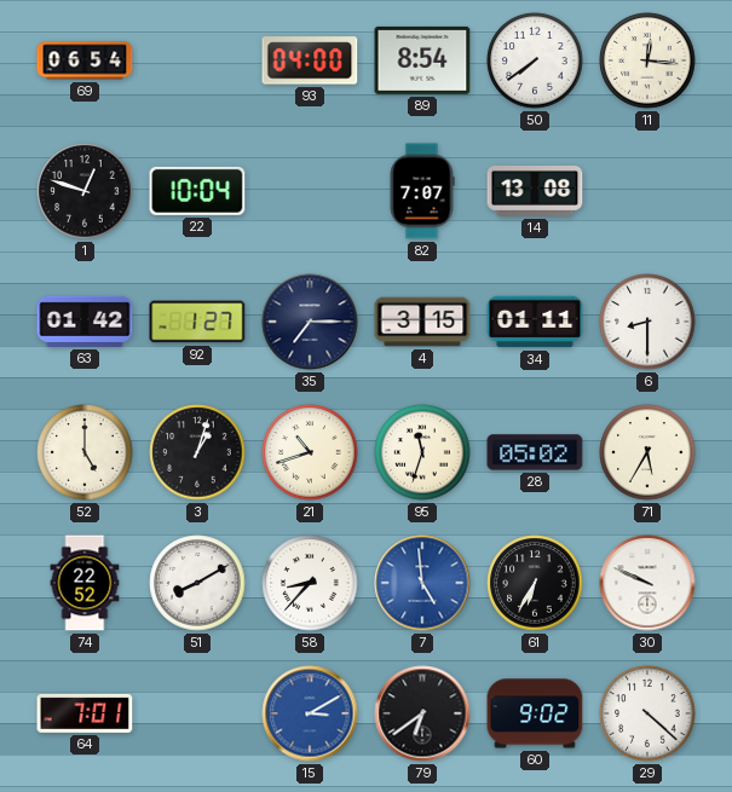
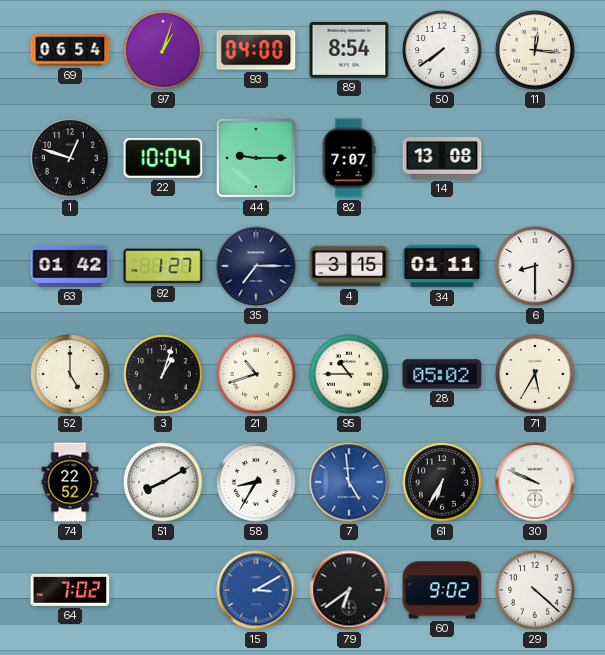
97: none -> 1:03
44: none -> 9:15
95: 11:33 -> 10:45
58: 8:37 -> 8:35
64: 7:01 -> 7:02
